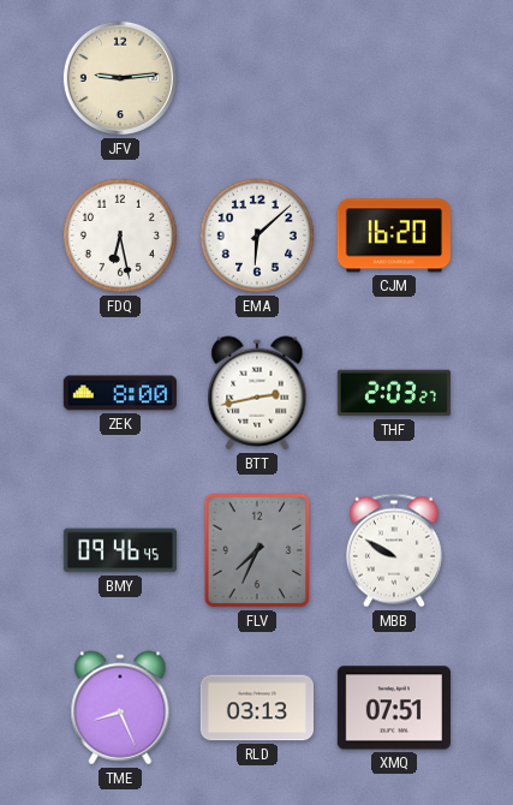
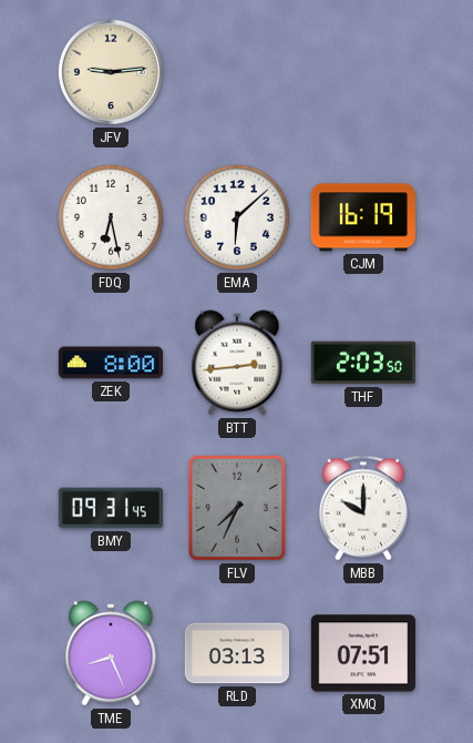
CJM: 16:20 -> 16:19
BTT: 2:43 -> 2:44
THF: 2:03:27 -> 2:03:50
BMY: 09:46 -> 09:31
MBB: 9:50 -> 10:00
